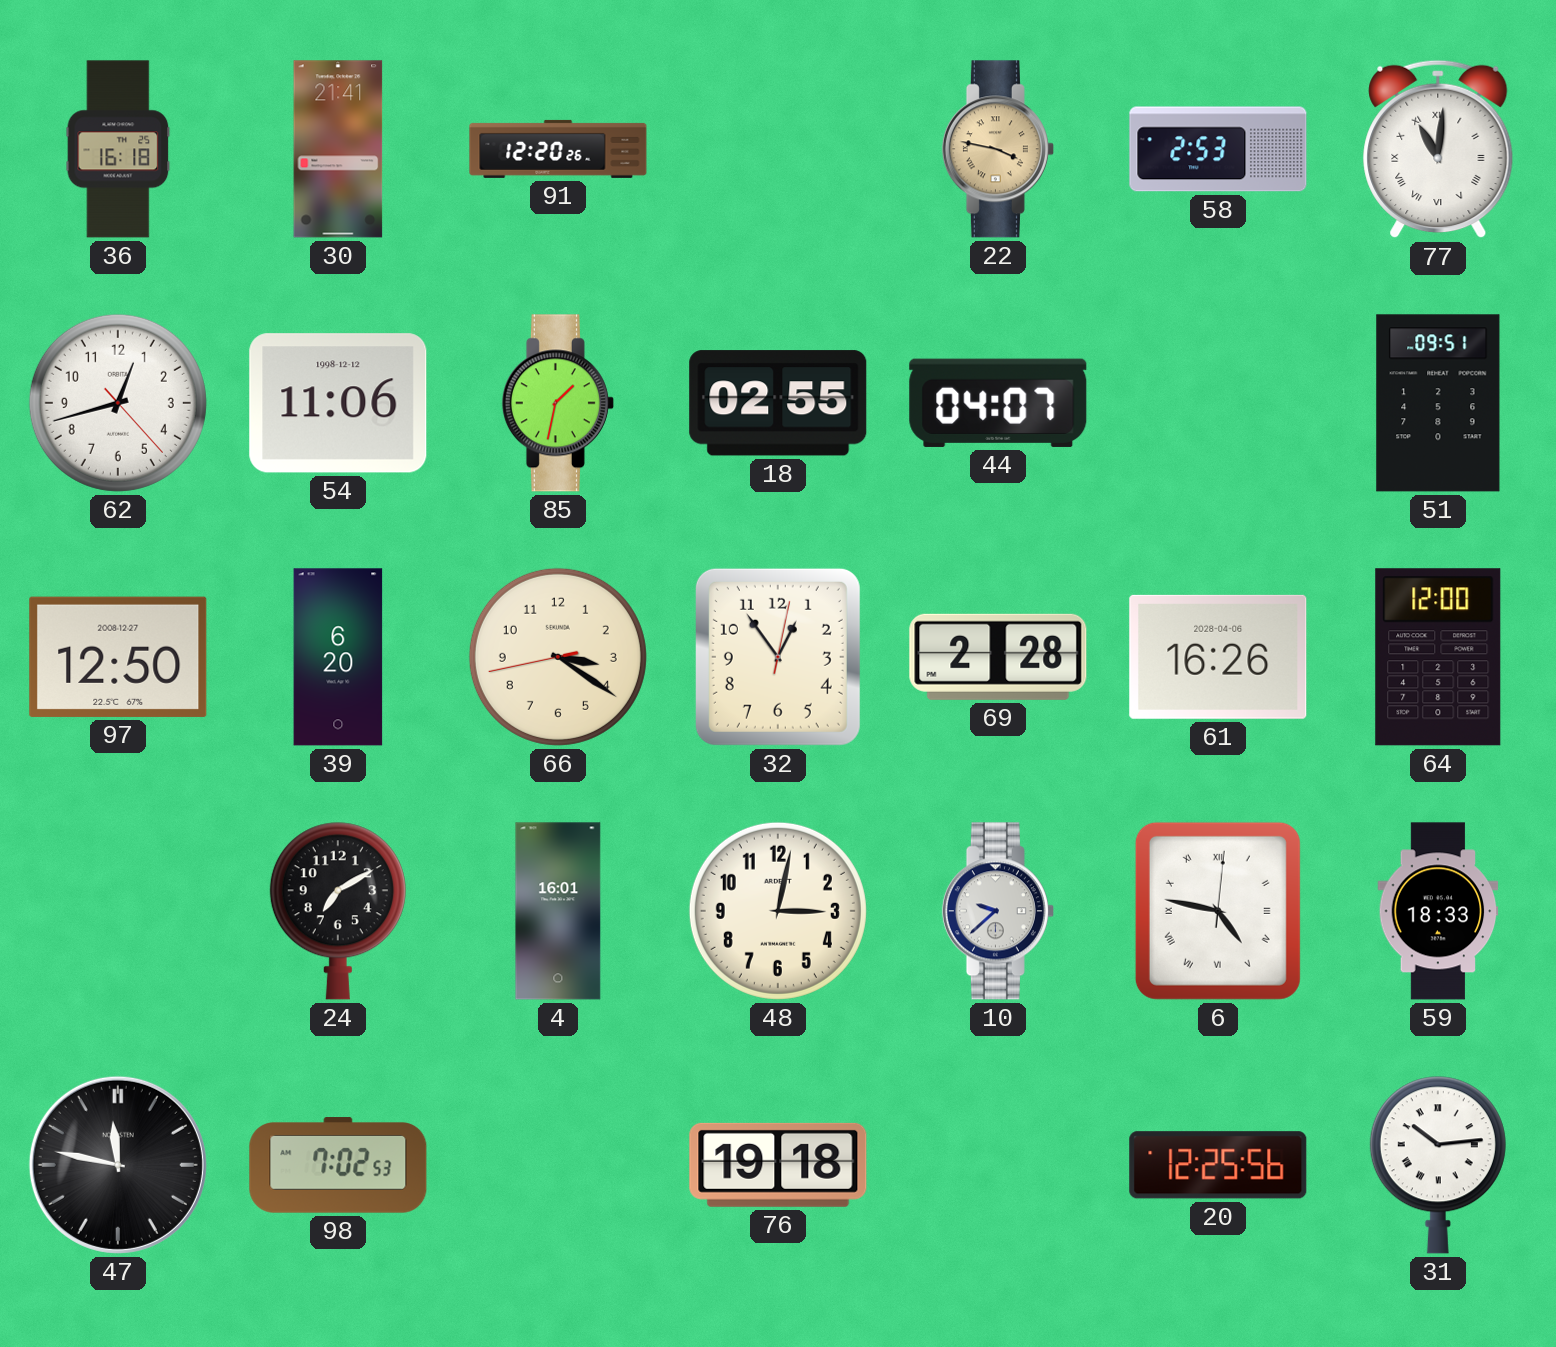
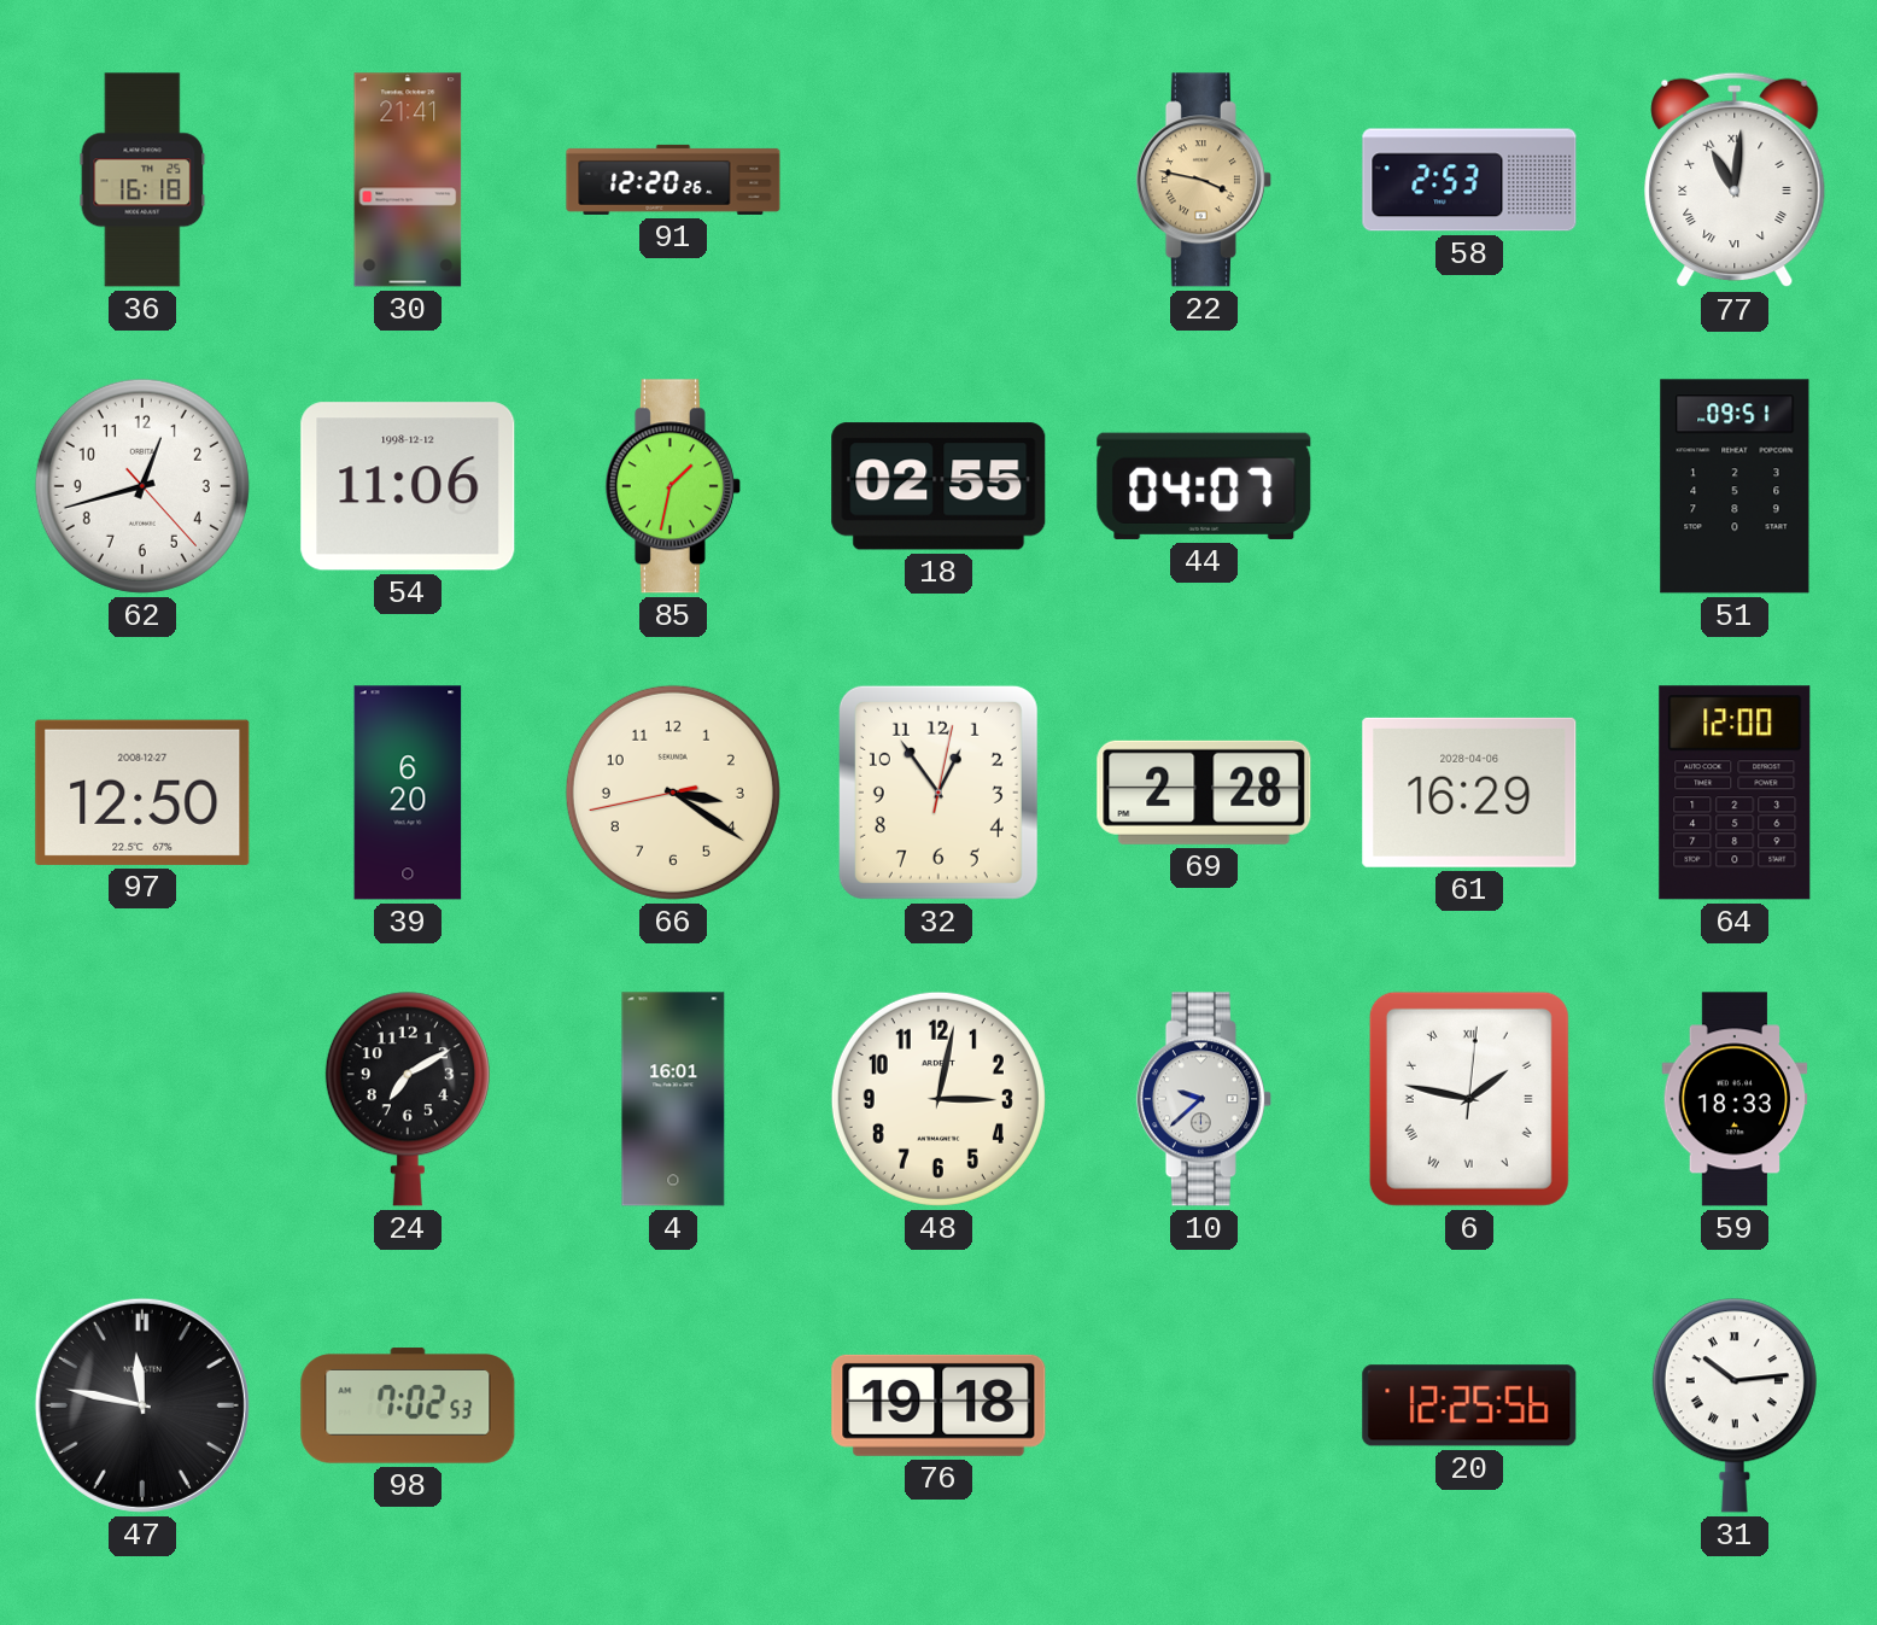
61: 16:26 -> 16:29
6: 4:47 -> 1:47
